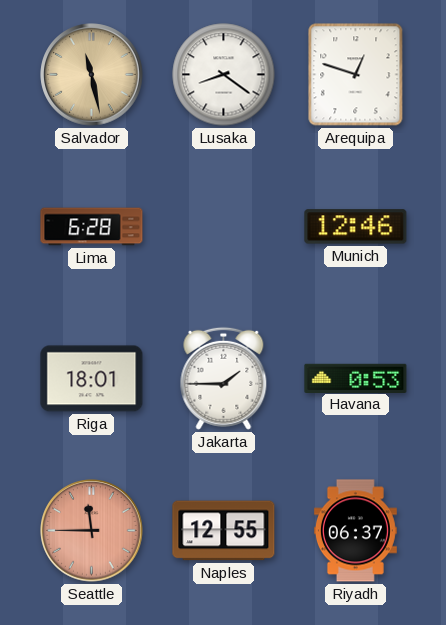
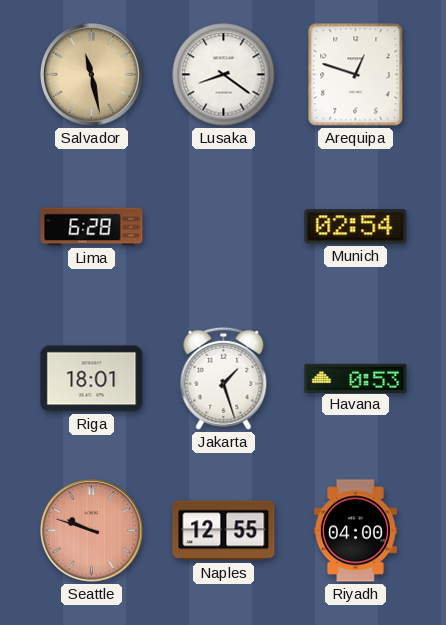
Munich: 12:46 -> 02:54
Jakarta: 1:45 -> 1:27
Seattle: 11:45 -> 9:48
Riyadh: 06:37 -> 04:00
